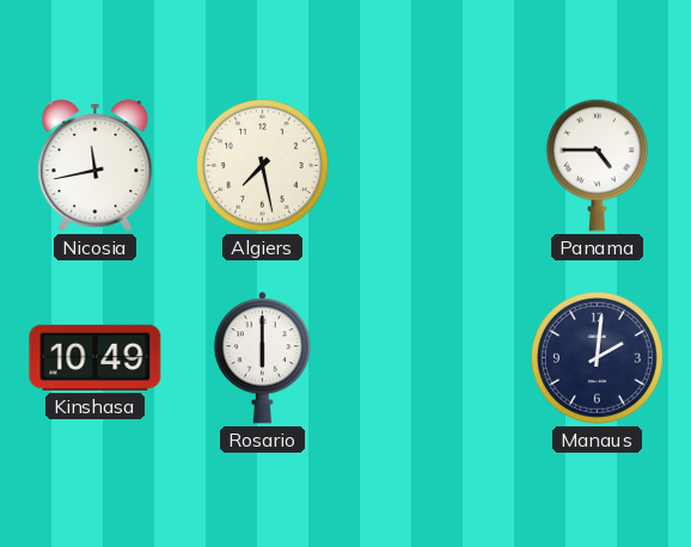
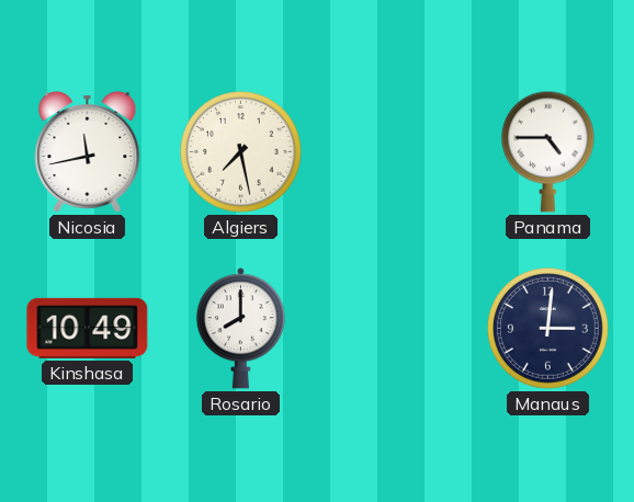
Rosario: 6:00 -> 8:00
Manaus: 2:01 -> 3:01
